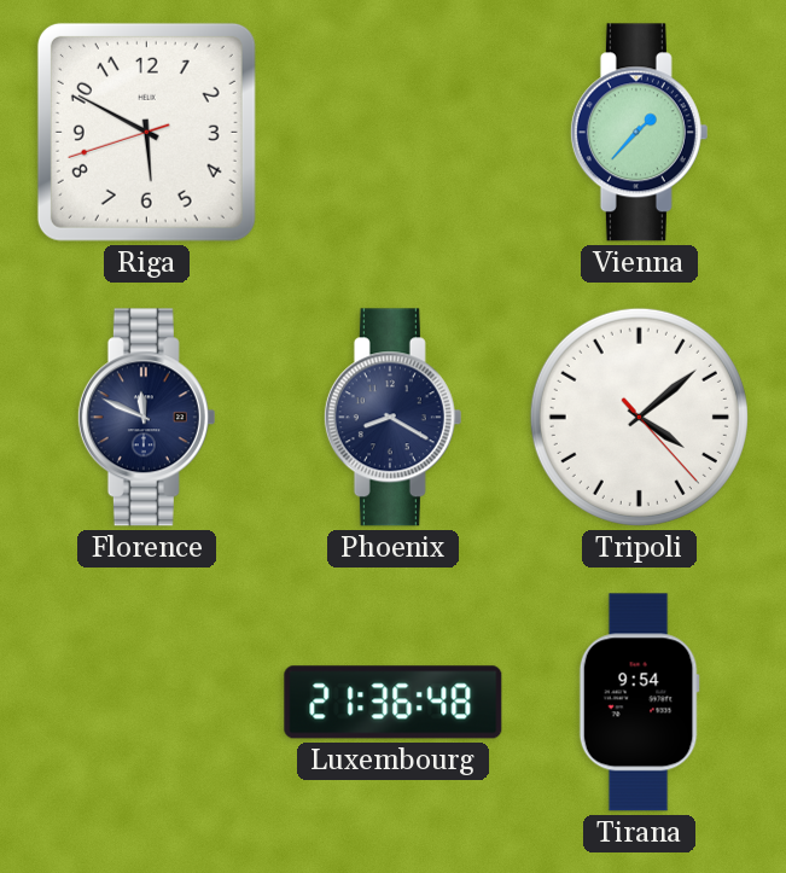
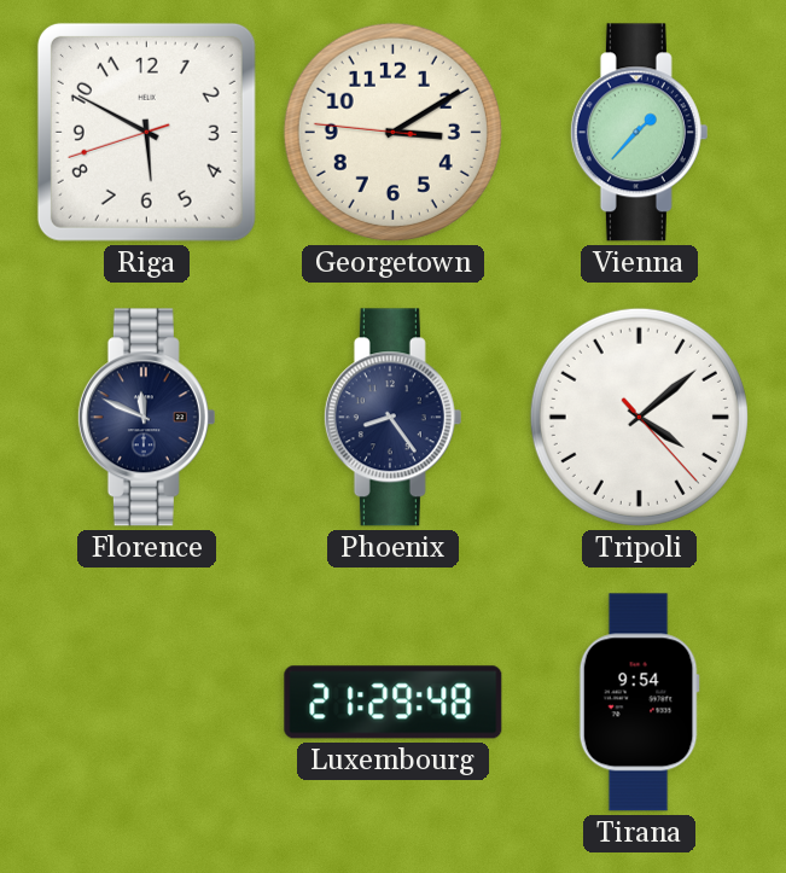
Georgetown: none -> 3:09
Phoenix: 8:20 -> 8:24
Luxembourg: 21:36 -> 21:29
